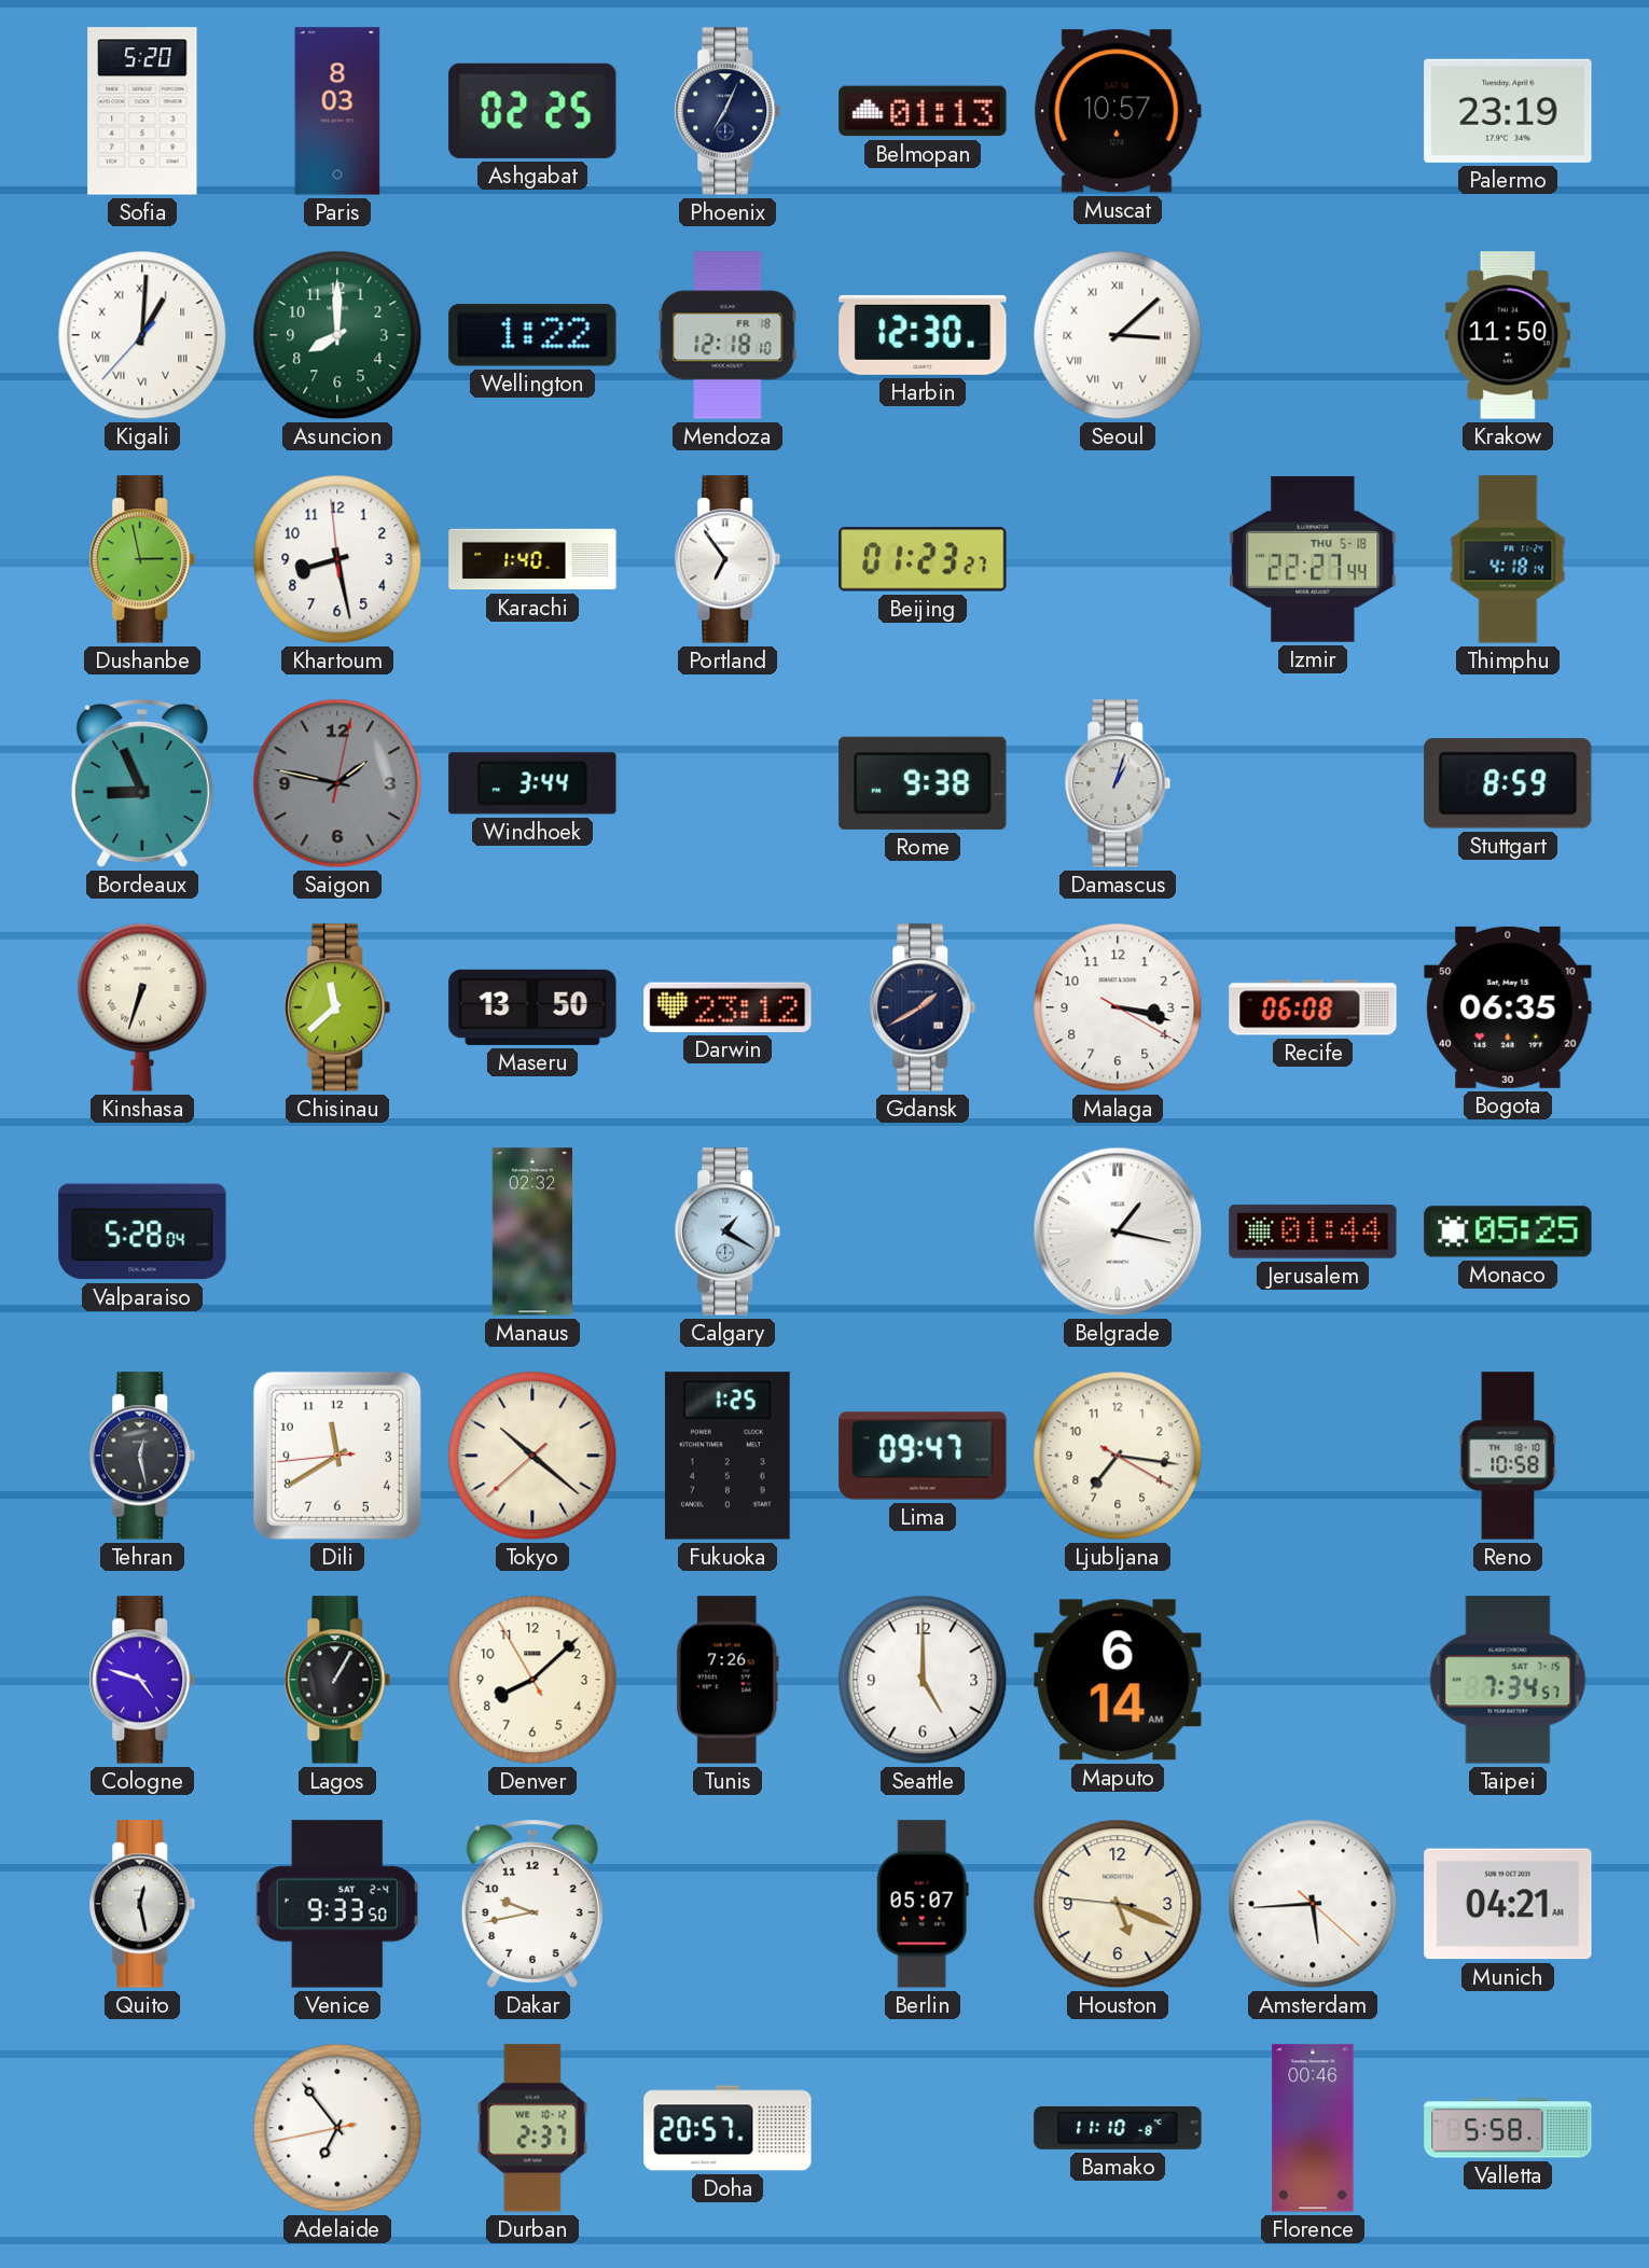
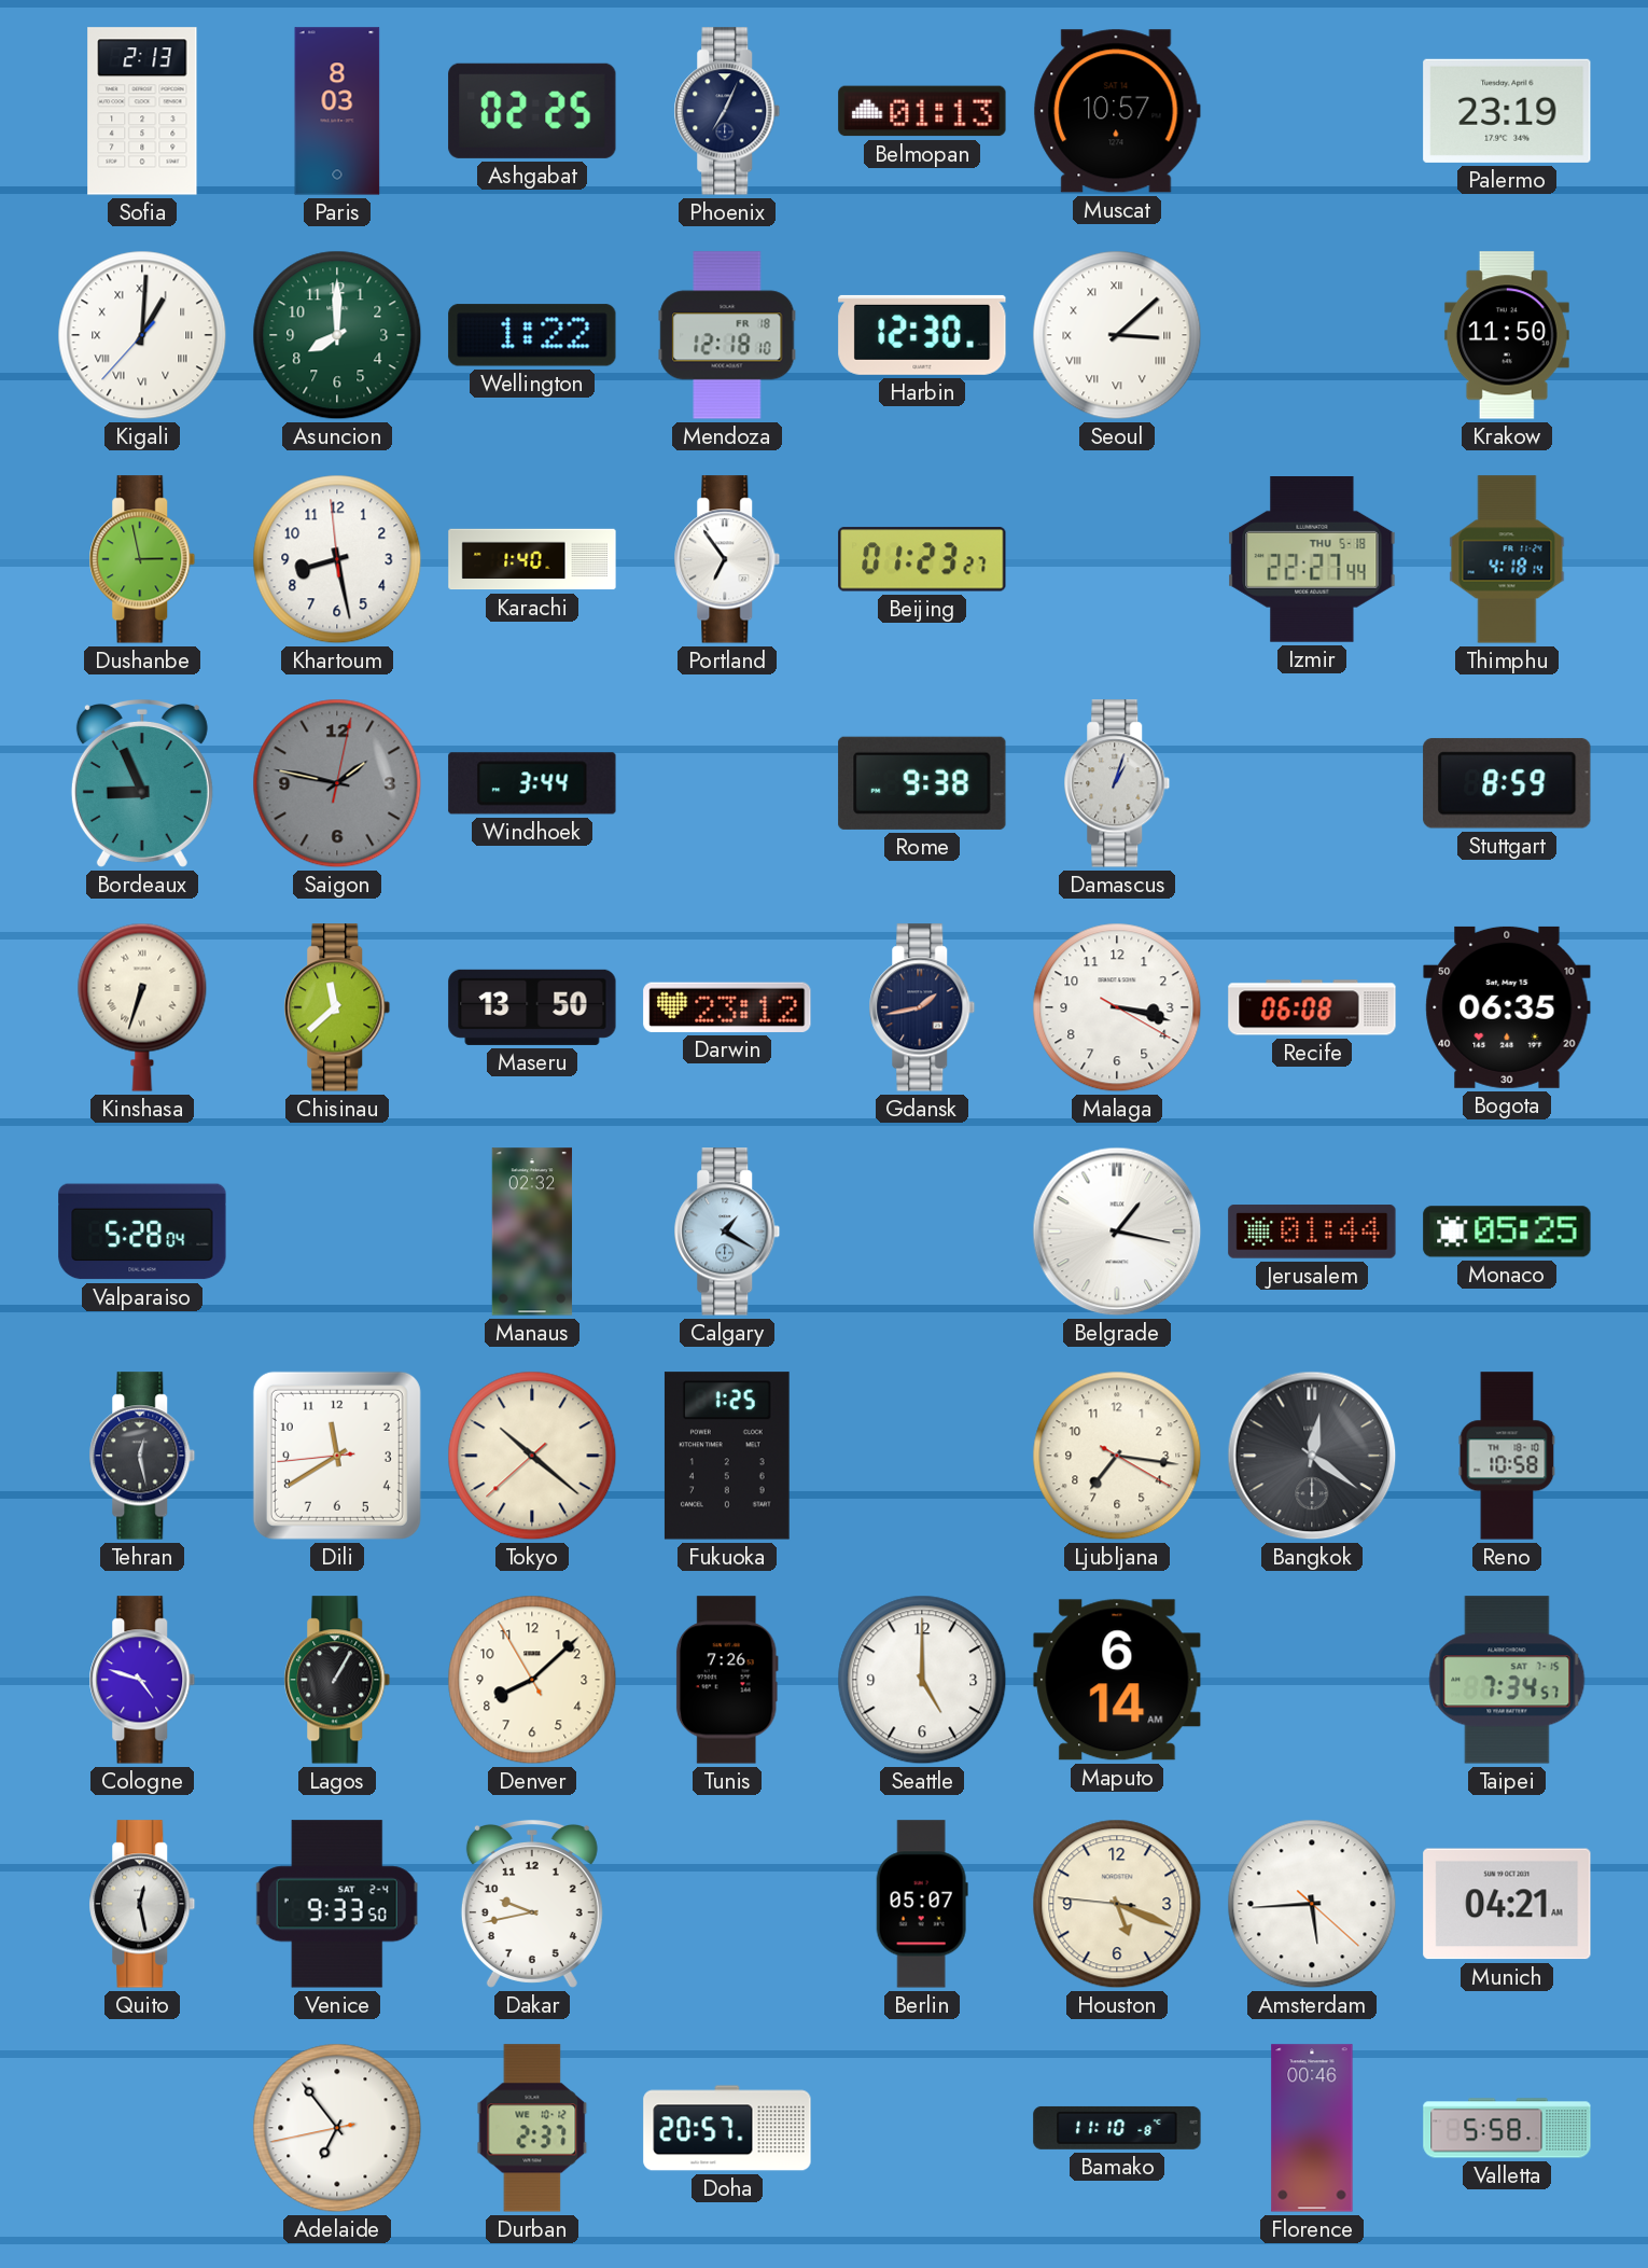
Sofia: 5:20 -> 2:13
Gdansk: 1:40 -> 1:43
Lima: 09:47 -> none
Bangkok: none -> 12:21
